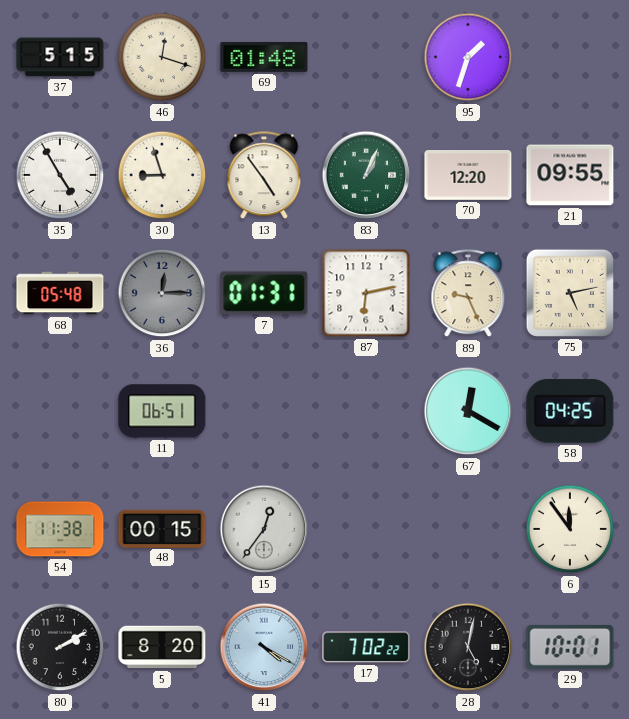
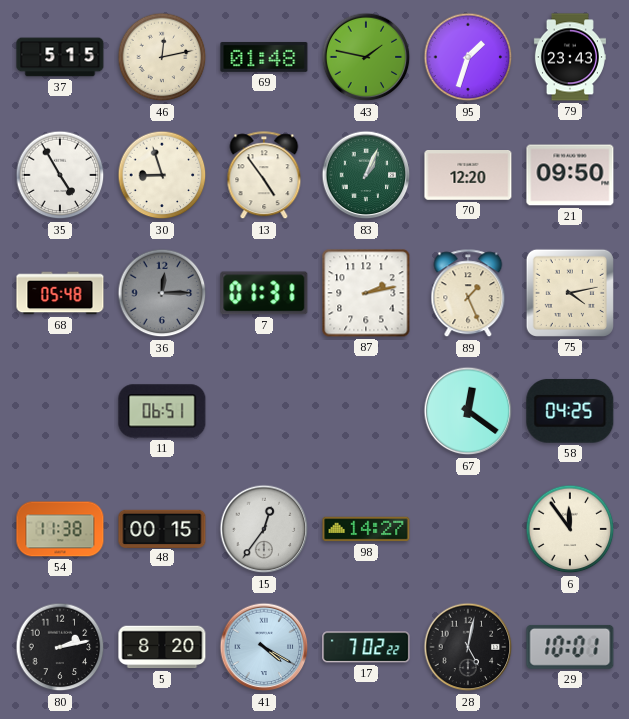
46: 12:18 -> 12:13
43: none -> 1:47
79: none -> 23:43
21: 09:55 -> 09:50
87: 6:13 -> 2:13
89: 9:26 -> 1:26
75: 5:13 -> 4:13
67: 12:20 -> 12:21
98: none -> 14:27
80: 2:10 -> 2:13
